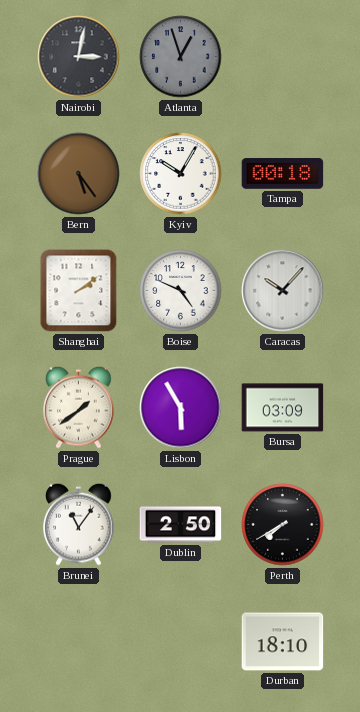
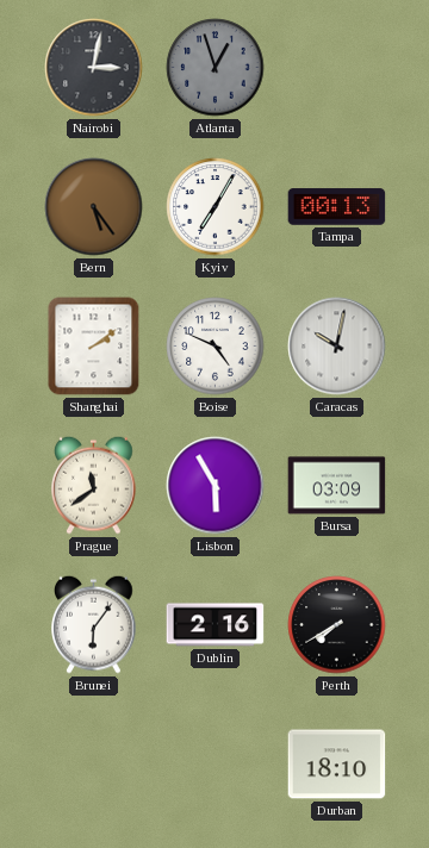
Kyiv: 10:05 -> 7:05
Tampa: 00:18 -> 00:13
Caracas: 10:07 -> 10:02
Prague: 1:39 -> 11:39
Brunei: 11:06 -> 6:06
Dublin: 2:50 -> 2:16
